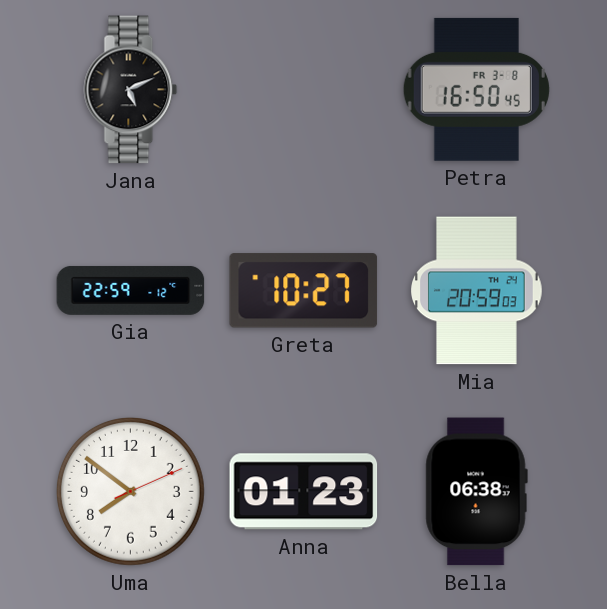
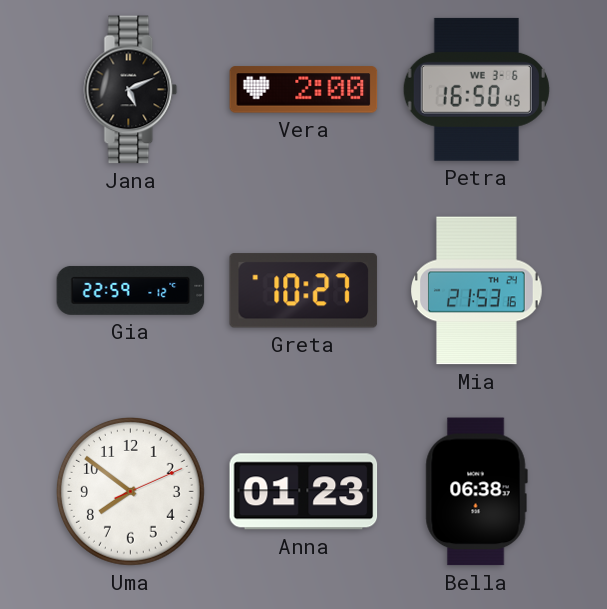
Vera: none -> 2:00
Petra date: FR 3-8 -> WE 3-6
Mia: 20:59 -> 21:53
